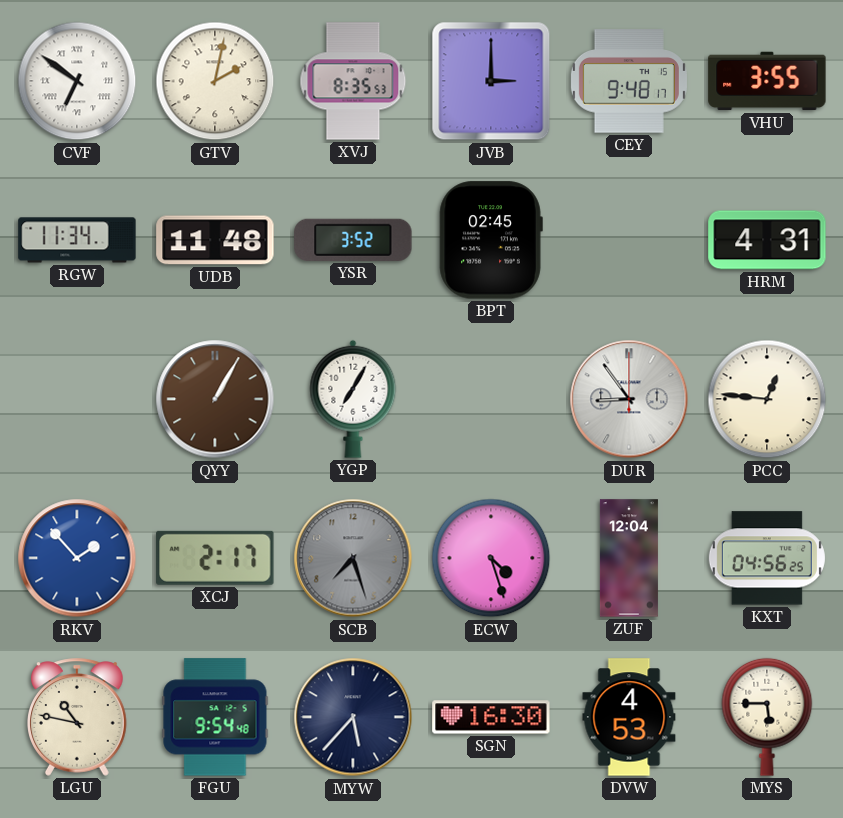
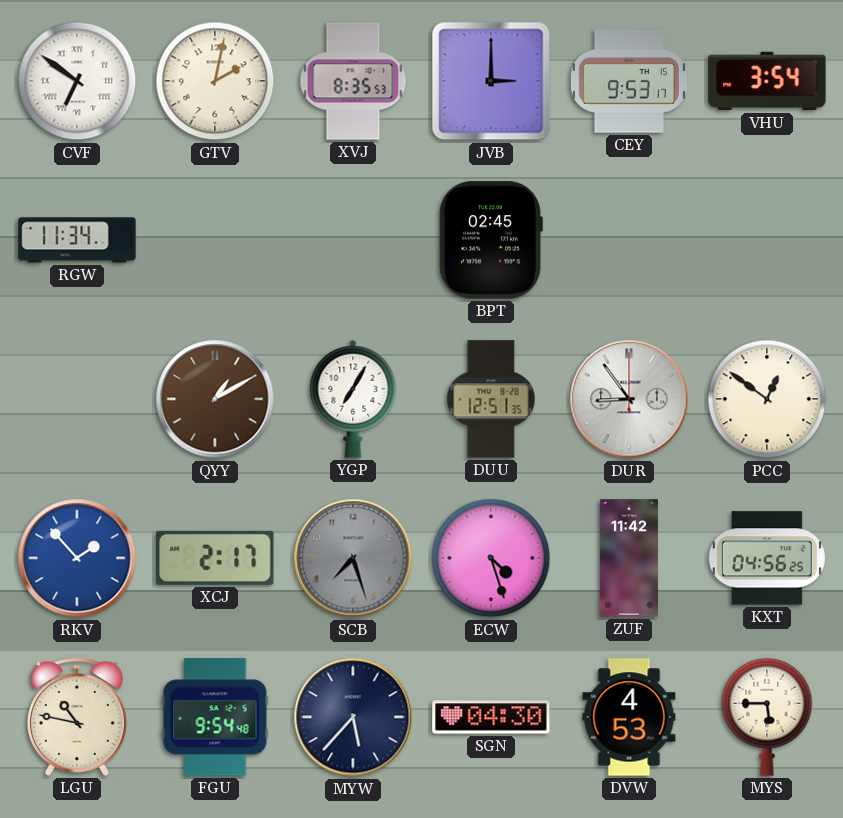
CEY: 9:48 -> 9:53
VHU: 3:55 -> 3:54
UDB: 11:48 -> none
YSR: 3:52 -> none
HRM: 4:31 -> none
QYY: 1:05 -> 1:10
DUU: none -> 12:51
PCC: 12:46 -> 12:51
ZUF: 12:04 -> 11:42
SGN: 16:30 -> 04:30
